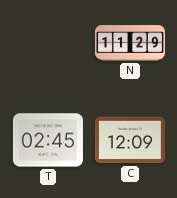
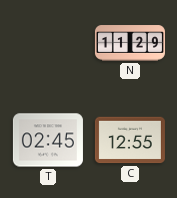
C: 12:09 -> 12:55
